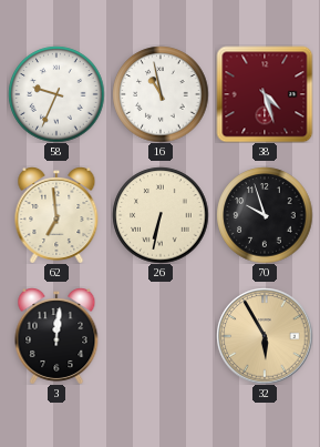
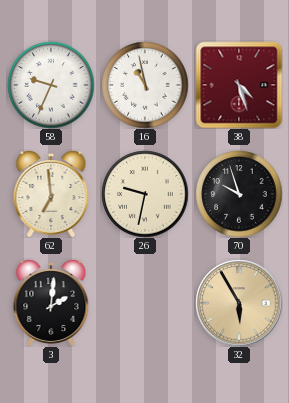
26: 6:32 -> 9:32
3: 12:01 -> 2:01
